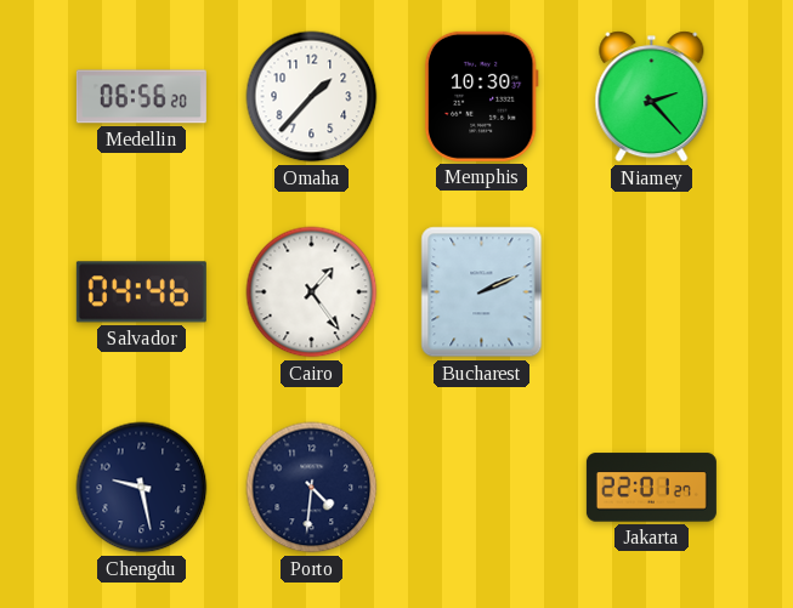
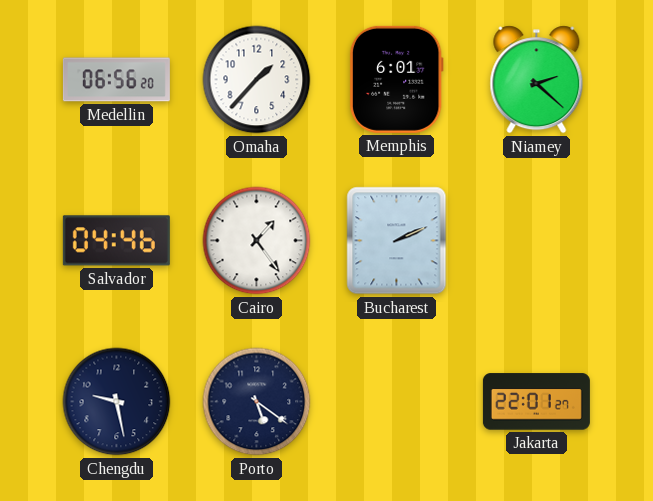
Memphis: 10:30 -> 6:01
Niamey: 2:23 -> 2:22
Porto: 4:31 -> 5:21
